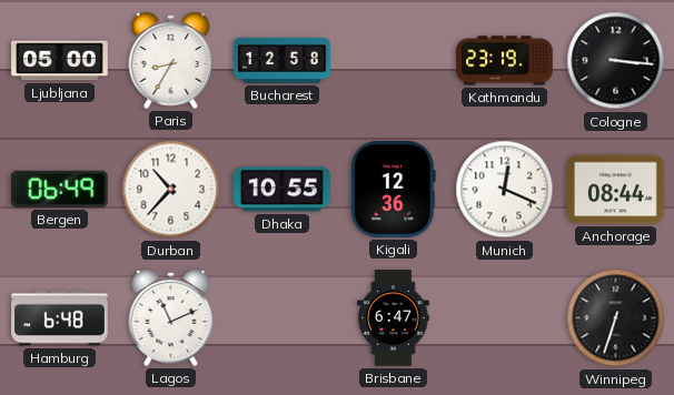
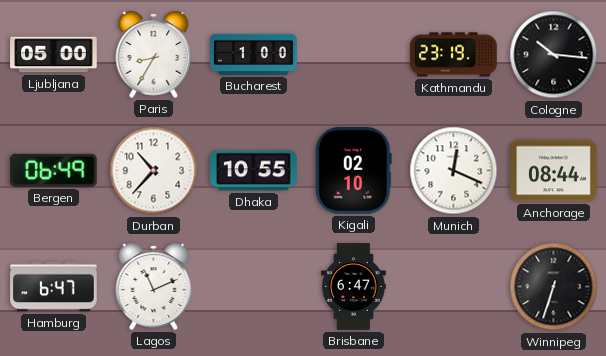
Bucharest: 12:58 -> 1:00
Cologne: 3:16 -> 10:16
Kigali: 12:36 -> 02:10
Hamburg: 6:48 -> 6:47
